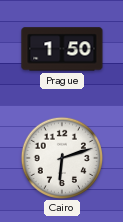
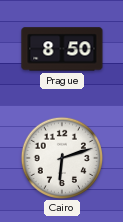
Prague: 1:50 -> 8:50
